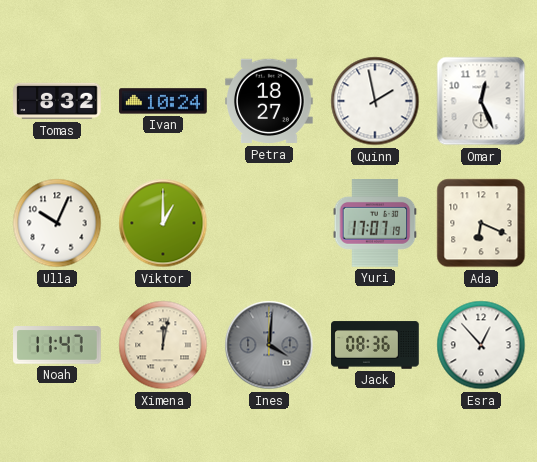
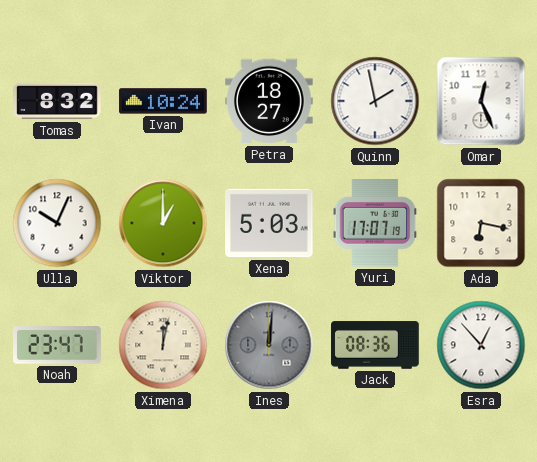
Xena: none -> 5:03
Ada: 6:19 -> 6:17
Noah: 11:47 -> 23:47
Ines: 4:01 -> 12:01
